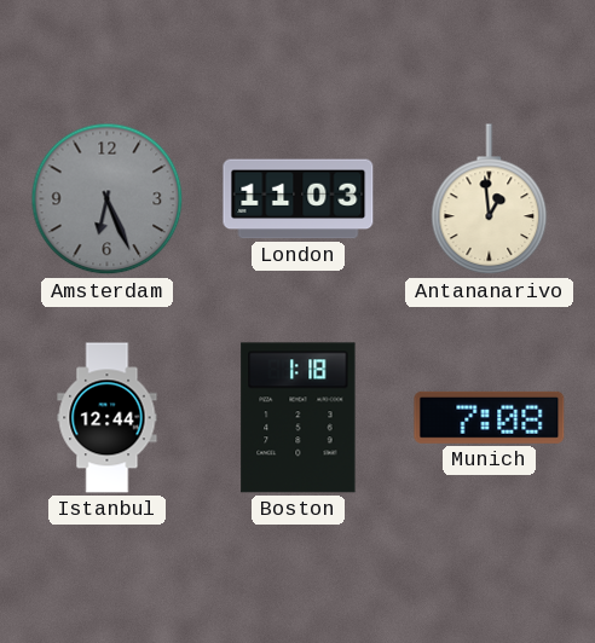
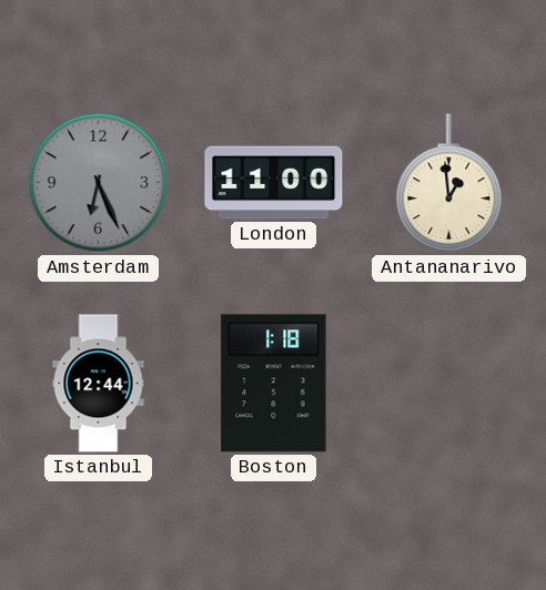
London: 11:03 -> 11:00
Munich: 7:08 -> none
